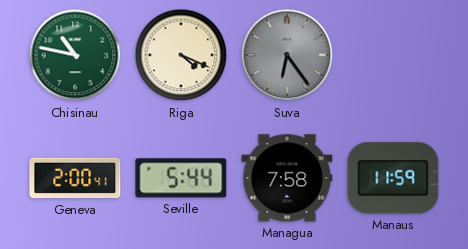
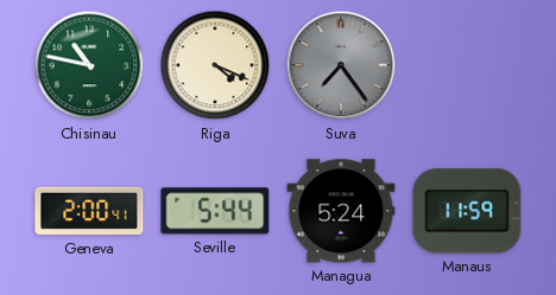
Suva: 6:24 -> 7:24
Managua: 7:58 -> 5:24
